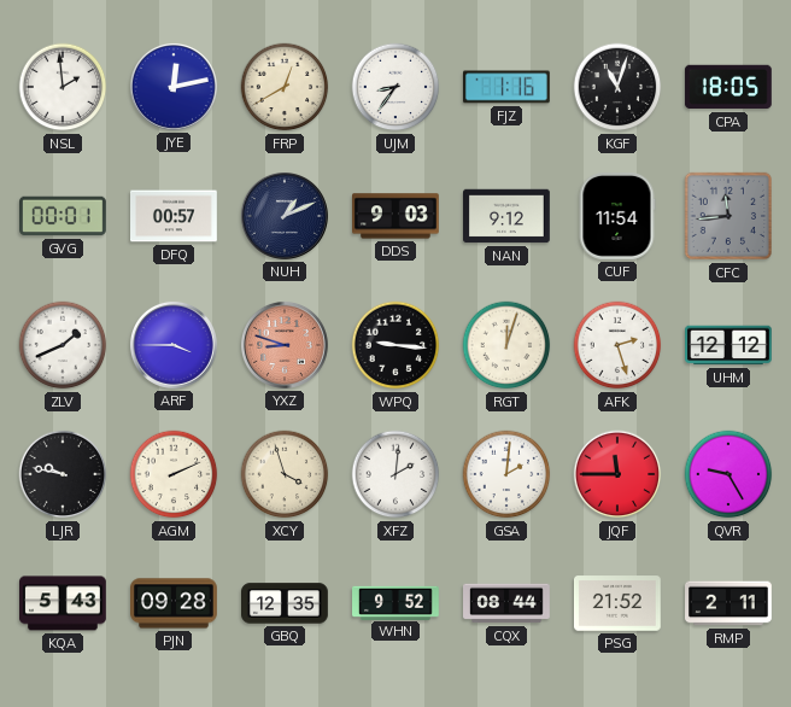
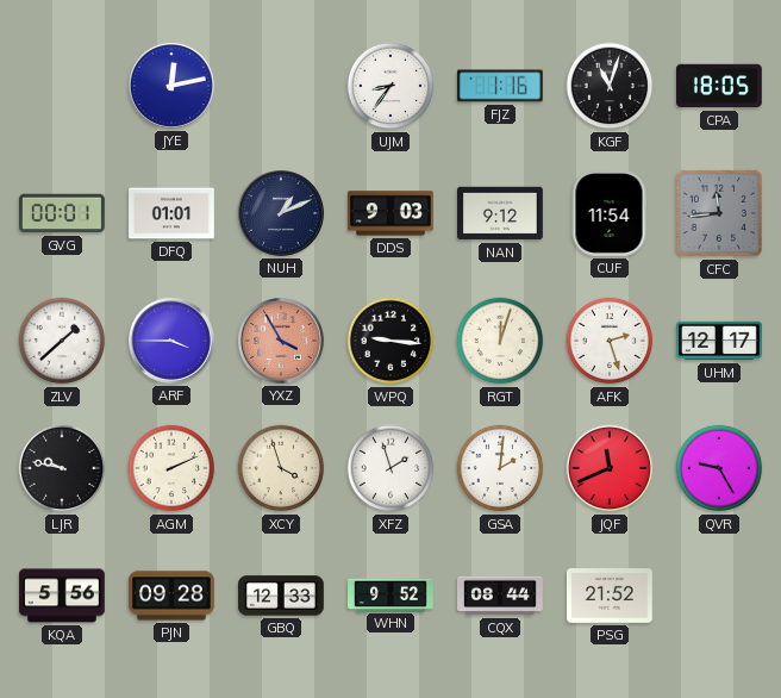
NSL: 1:59 -> none
FRP: 12:40 -> none
DFQ: 00:57 -> 01:01
ZLV: 1:41 -> 1:38
YXZ: 8:48 -> 3:55
UHM: 12:12 -> 12:17
XFZ: 2:01 -> 1:57
JQF: 11:45 -> 11:41
KQA: 5:43 -> 5:56
GBQ: 12:35 -> 12:33
RMP: 2:11 -> none
